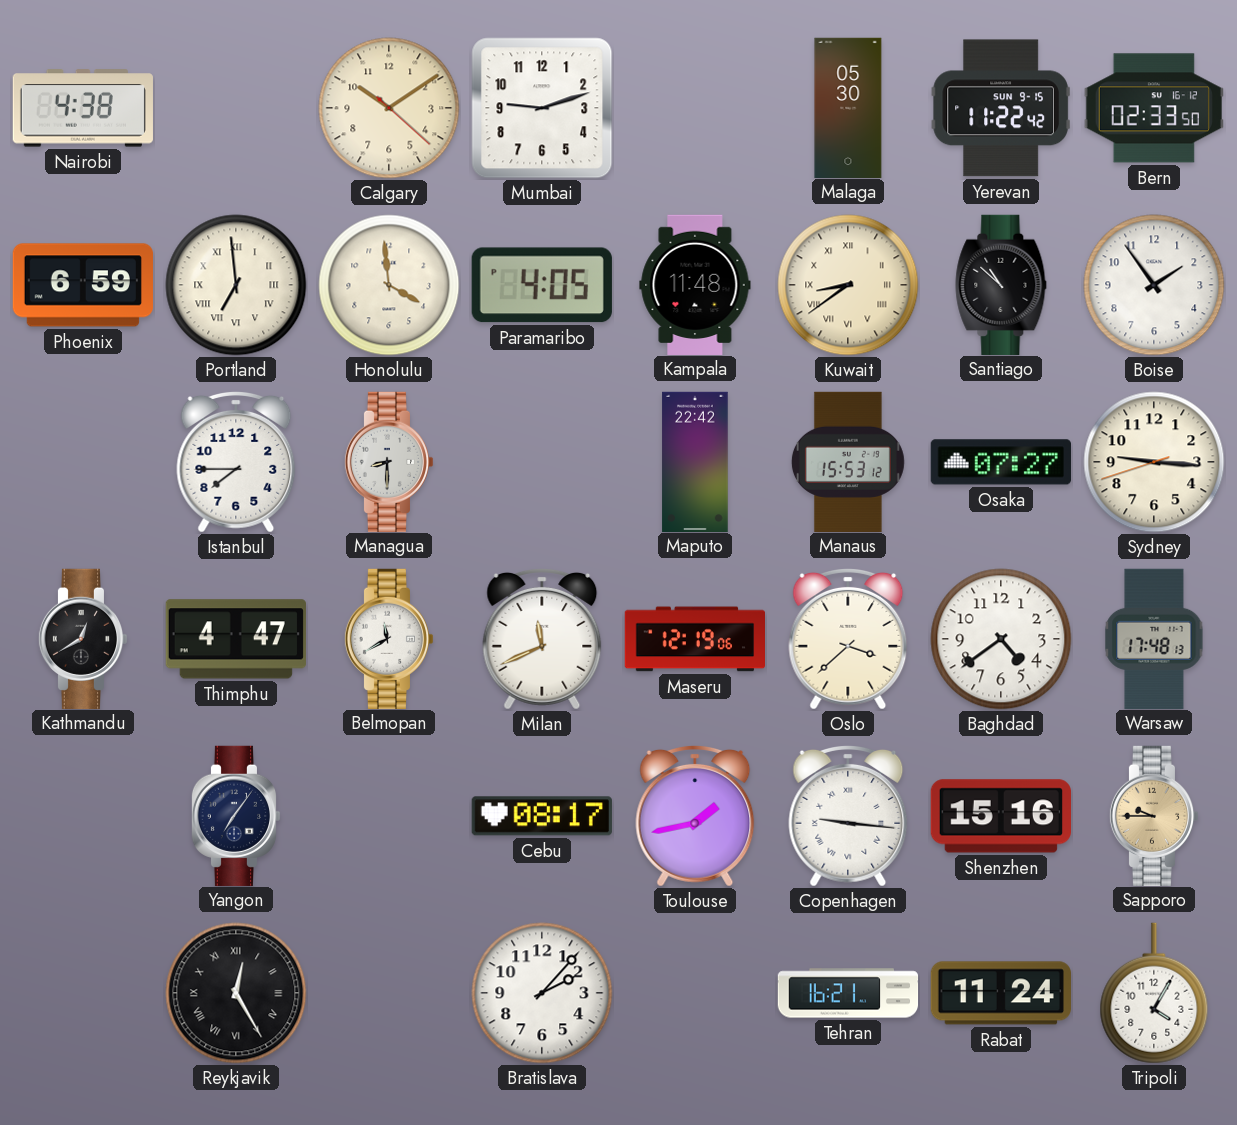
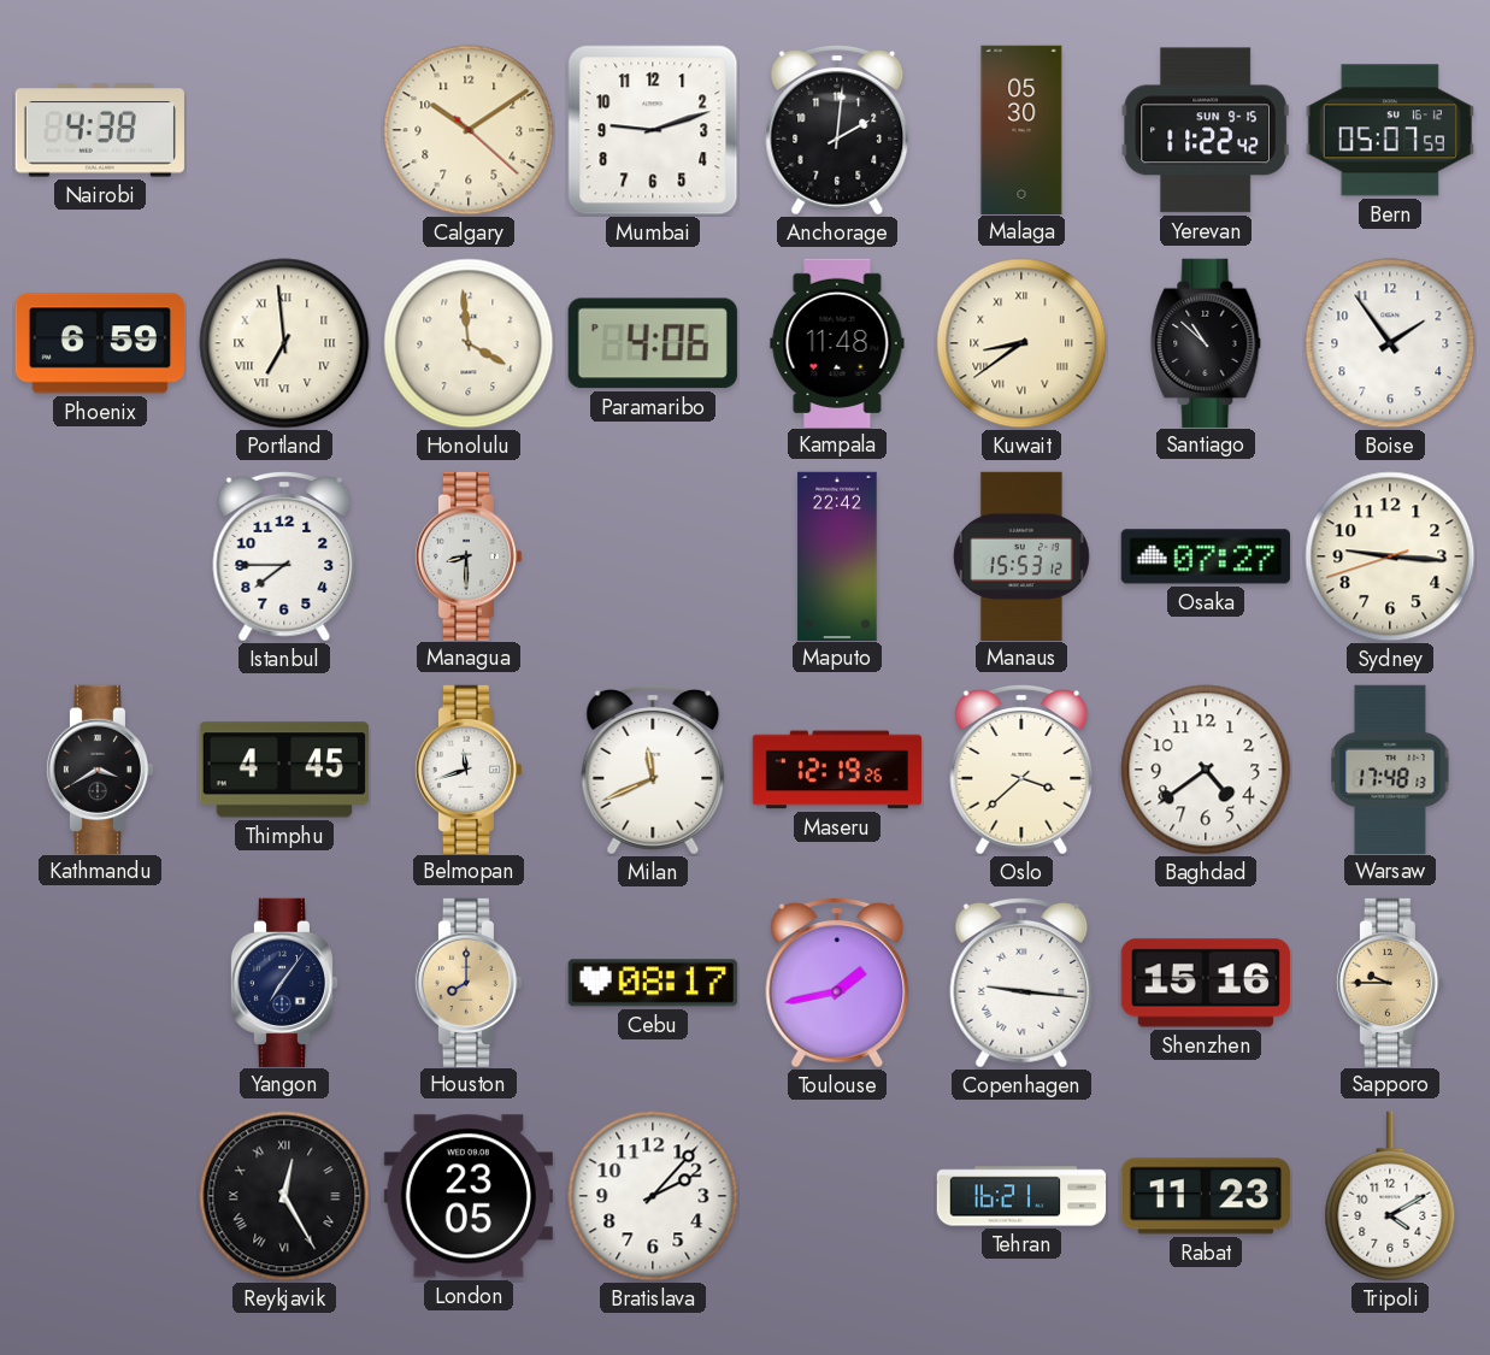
Anchorage: none -> 2:01
Bern: 02:33 -> 05:07
Paramaribo: 4:05 -> 4:06
Kathmandu: 12:40 -> 3:40
Thimphu: 4:47 -> 4:45
Belmopan: 11:40 -> 11:42
Maseru: 12:19:06 -> 12:19:26
Houston: none -> 8:00
London: none -> 23:05
Rabat: 11:24 -> 11:23
Tripoli: 4:05 -> 4:10
